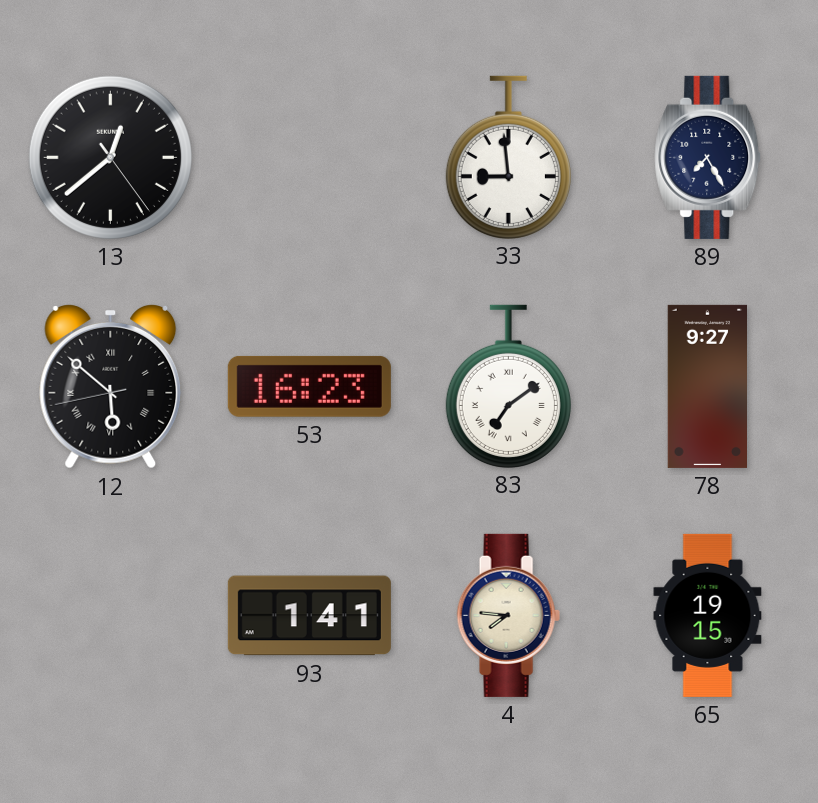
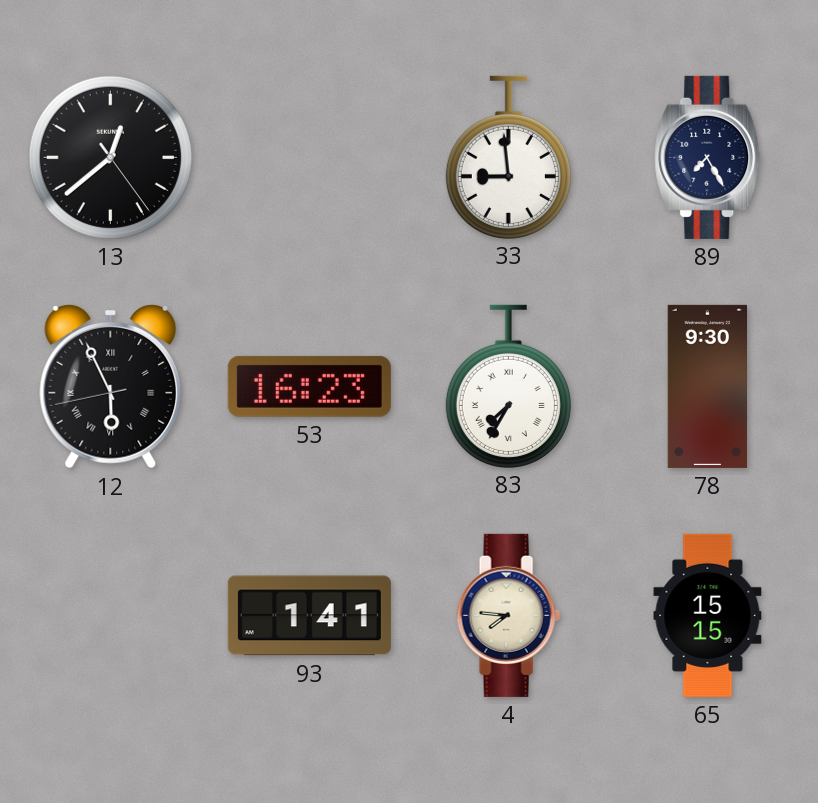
12: 5:51 -> 5:55
83: 7:09 -> 7:35
78: 9:27 -> 9:30
65: 19:15 -> 15:15
